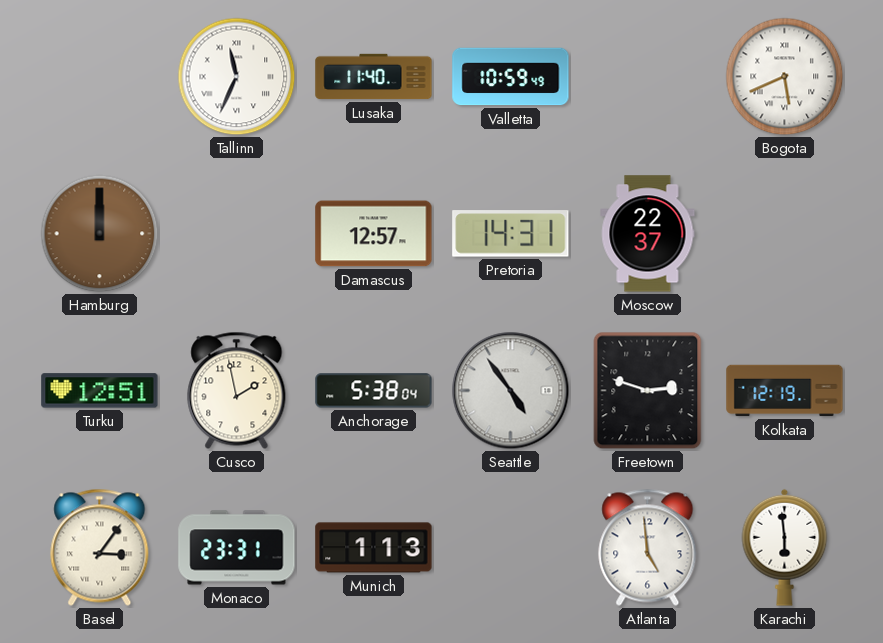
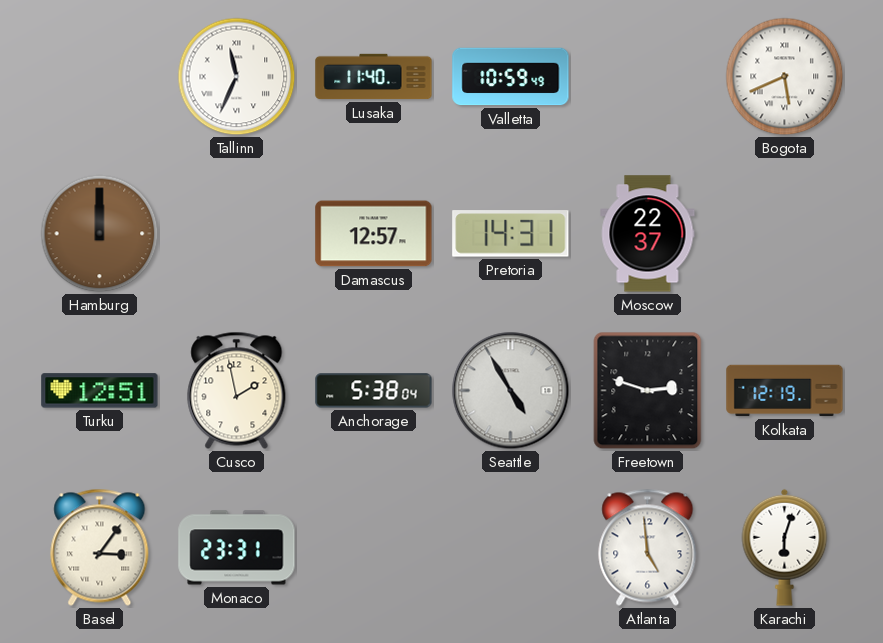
Seattle: 4:54 -> 4:55
Munich: 1:13 -> none
Karachi: 5:59 -> 6:03
